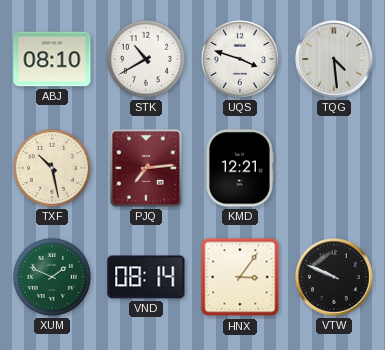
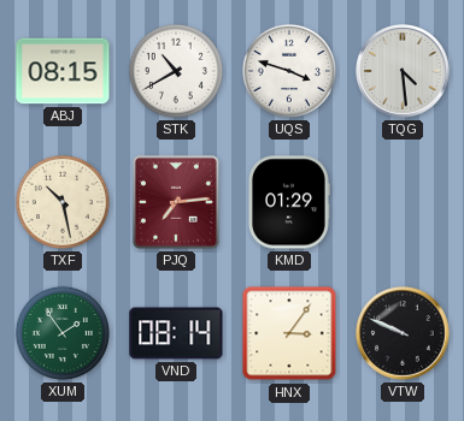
ABJ: 08:10 -> 08:15
KMD: 12:21 -> 01:29
XUM: 1:49 -> 1:54
